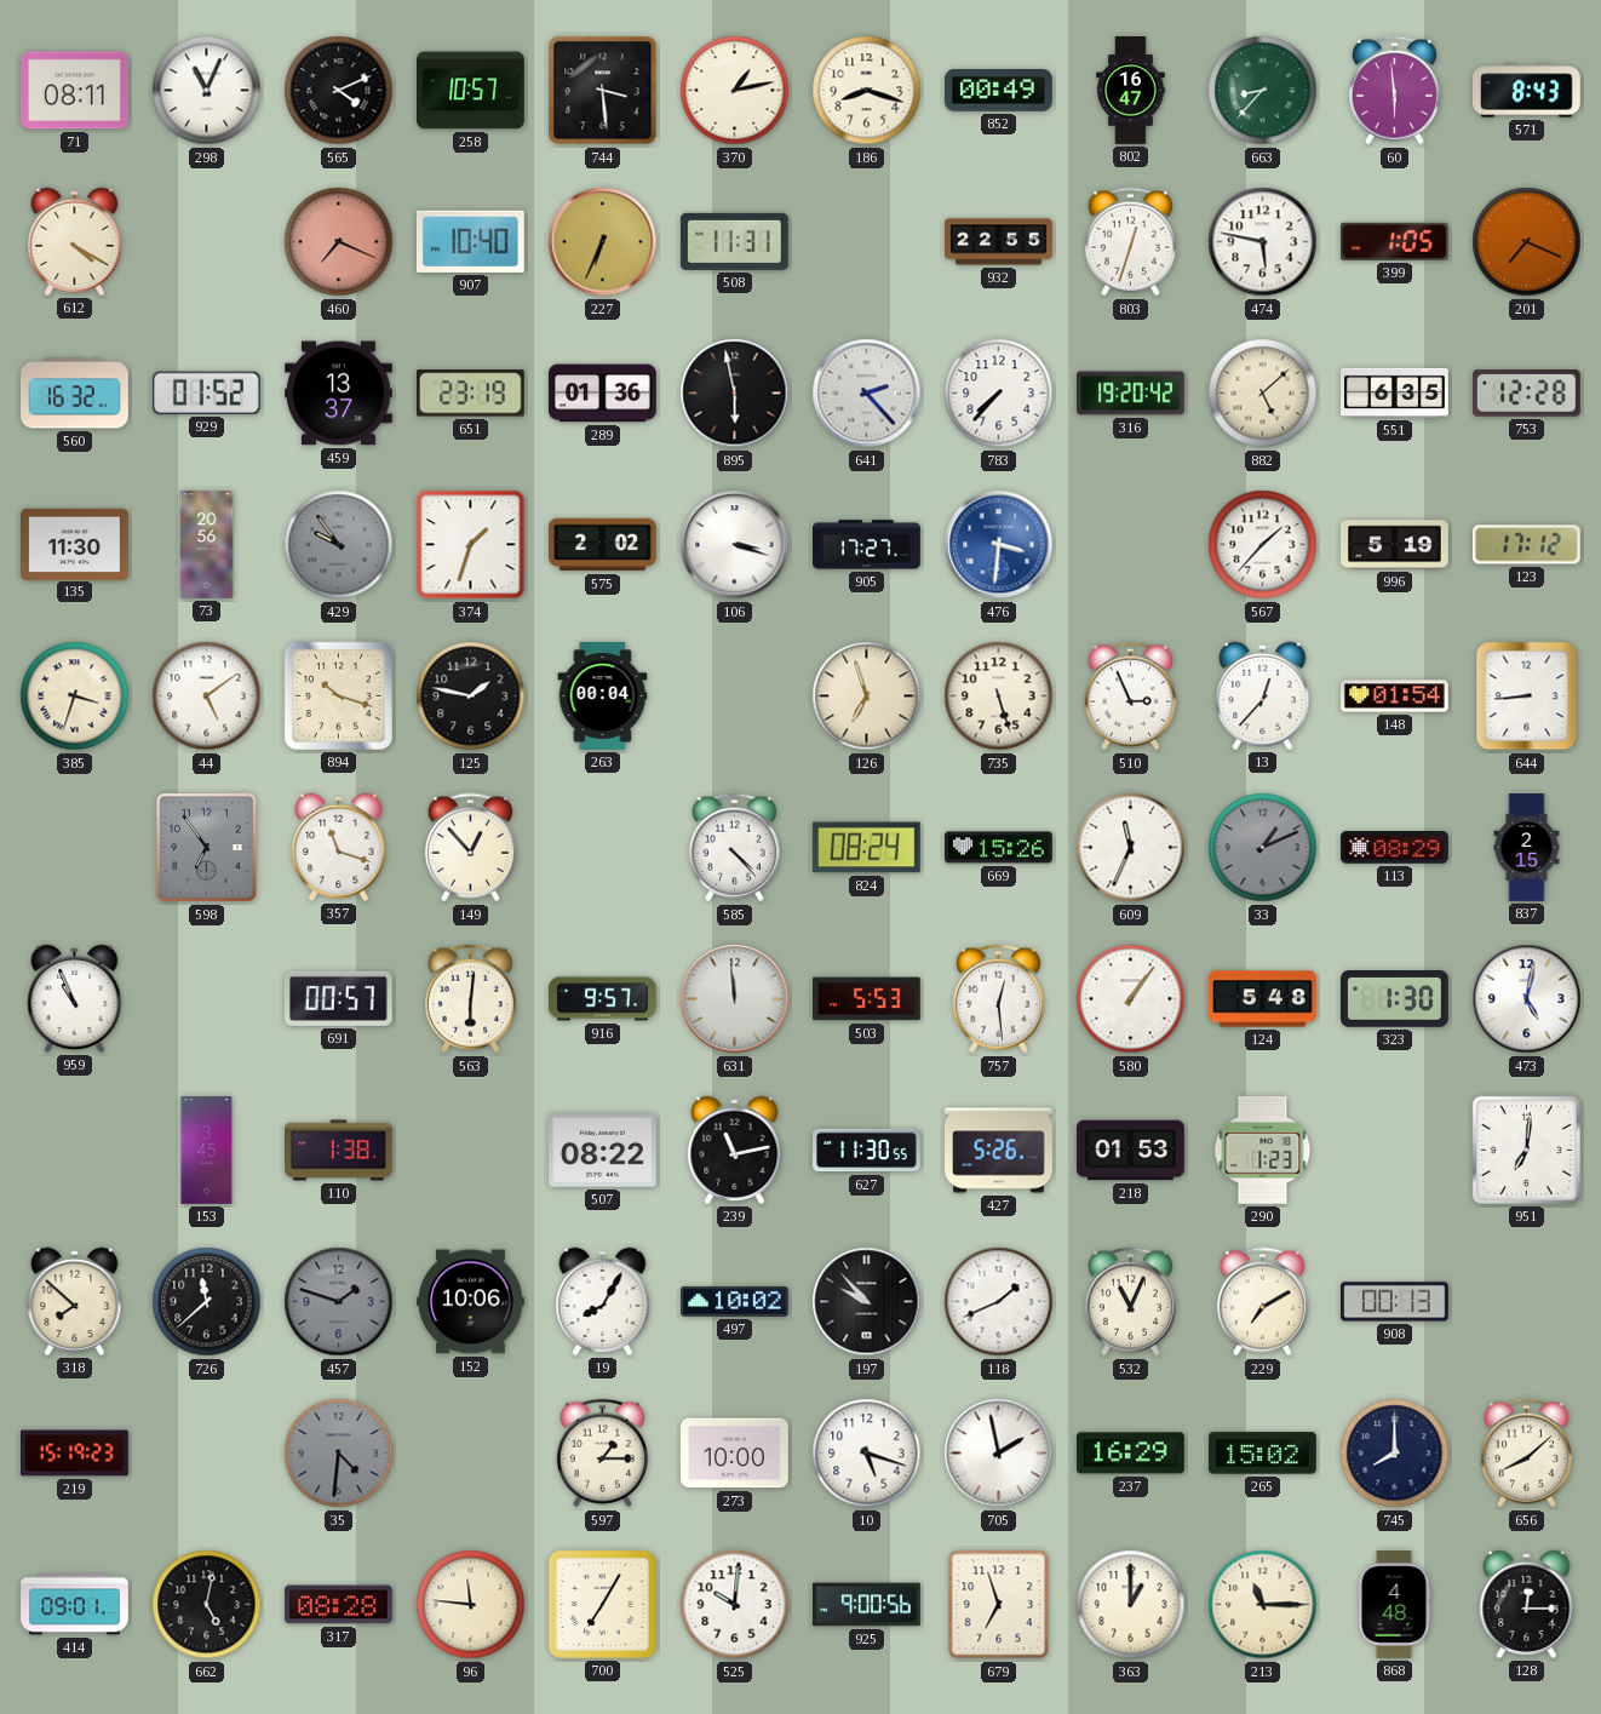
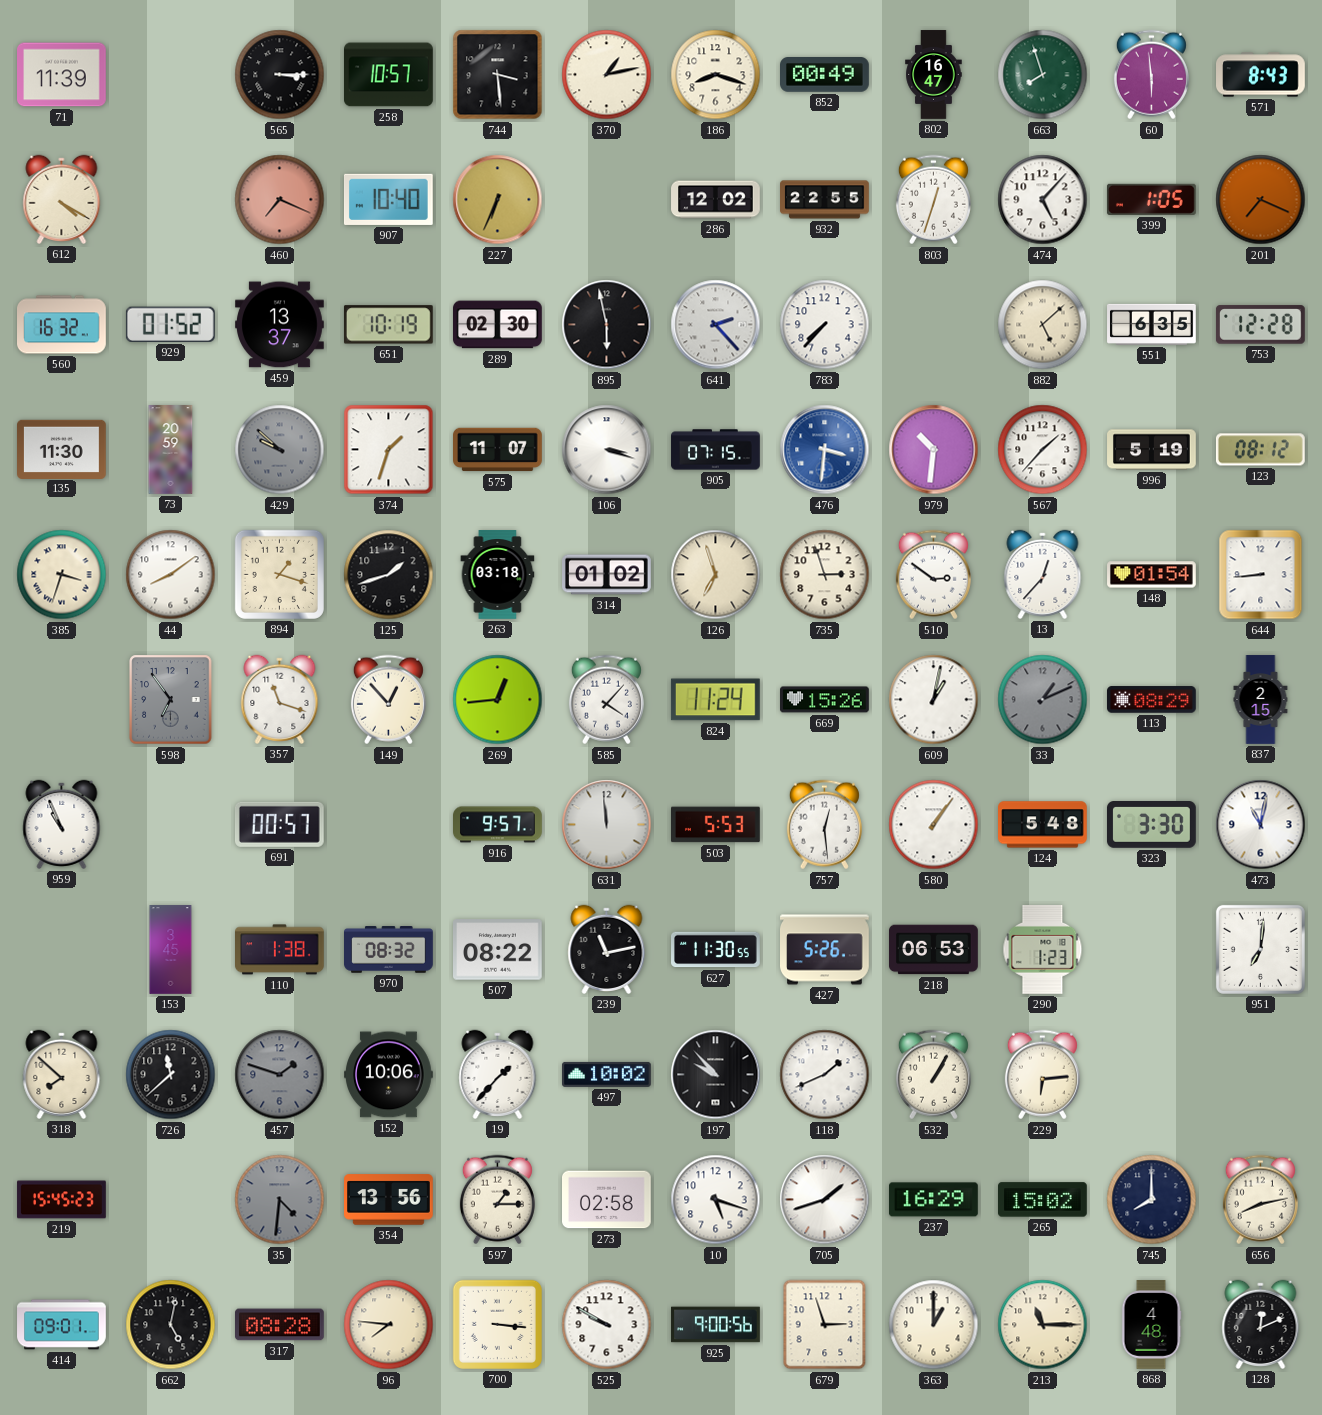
71: 08:11 -> 11:39
298: 11:04 -> none
565: 4:11 -> 3:15
663: 8:37 -> 7:57
508: 11:31 -> none
286: none -> 12:02
474: 5:47 -> 5:07
651: 23:19 -> 10:19
289: 01:36 -> 02:30
316: 19:20 -> none
73: 20:56 -> 20:59
429: 9:54 -> 9:52
575: 2:02 -> 11:07
905: 17:27 -> 07:15
979: none -> 10:31
123: 17:12 -> 08:12
44: 5:09 -> 8:09
894: 10:18 -> 1:18
125: 1:47 -> 1:42
263: 00:04 -> 03:18
314: none -> 01:02
735: 5:27 -> 2:57
510: 2:56 -> 2:51
269: none -> 12:44
585: 4:23 -> 4:07
824: 08:24 -> 11:24
609: 11:34 -> 1:02
563: 6:01 -> none
323: 1:30 -> 3:30
473: 5:02 -> 11:02
970: none -> 08:32
218: 01:53 -> 06:53
19: 8:05 -> 1:37
532: 11:04 -> 1:05
229: 7:10 -> 6:14
908: 00:13 -> none
219: 15:19 -> 15:45
354: none -> 13:56
273: 10:00 -> 02:58
705: 1:58 -> 1:42
656: 8:08 -> 8:13
96: 11:46 -> 7:46
700: 7:05 -> 3:16
525: 10:01 -> 9:50
679: 6:57 -> 2:57
128: 12:15 -> 12:11
